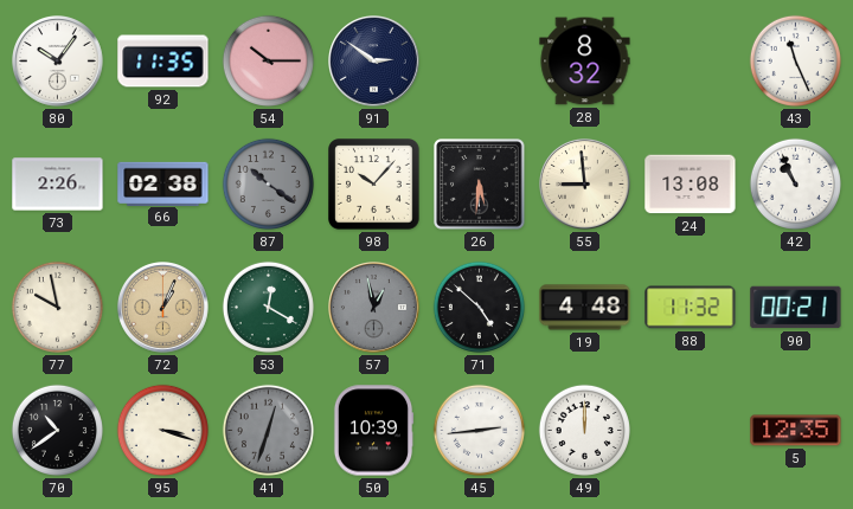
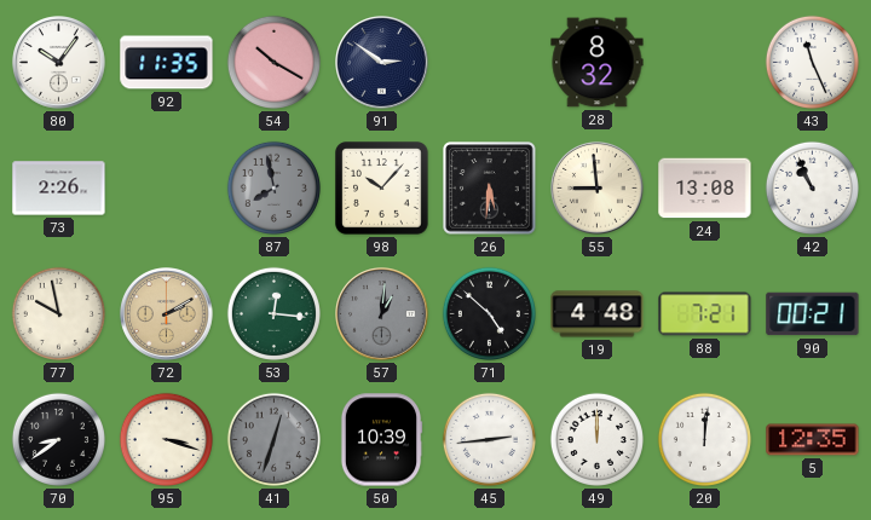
54: 10:15 -> 10:20
66: 02:38 -> none
87: 10:21 -> 7:58
72: 1:04 -> 2:10
53: 12:20 -> 12:16
57: 12:58 -> 1:01
88: 11:32 -> 7:21
70: 10:39 -> 8:39
20: none -> 12:01
